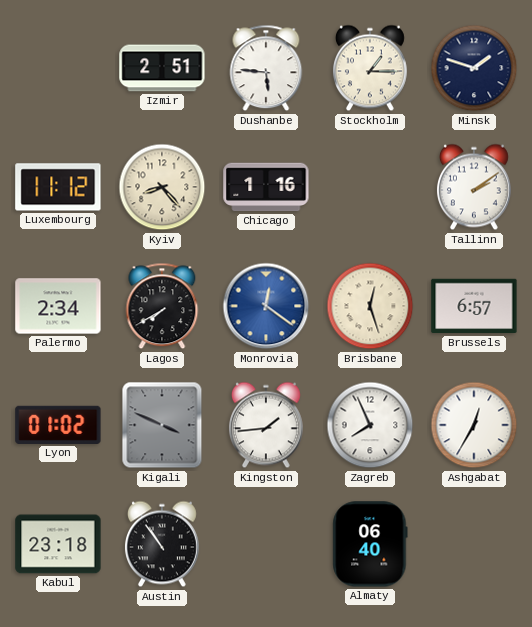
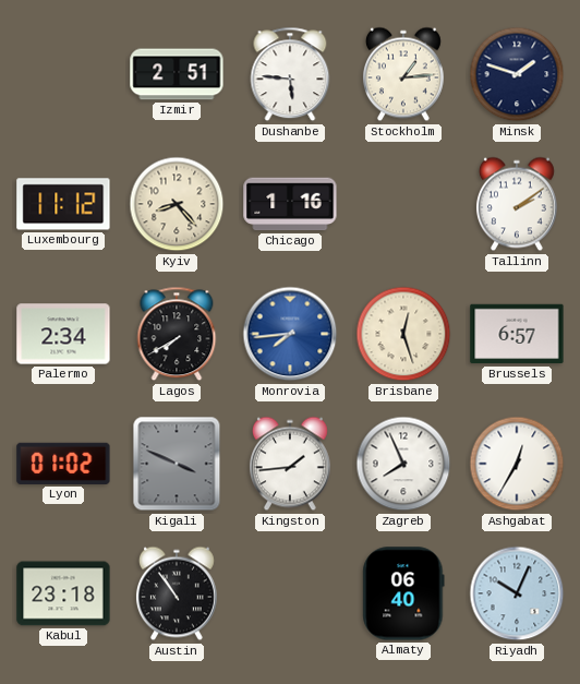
Stockholm: 1:15 -> 1:14
Monrovia: 12:21 -> 7:44
Riyadh: none -> 10:04
